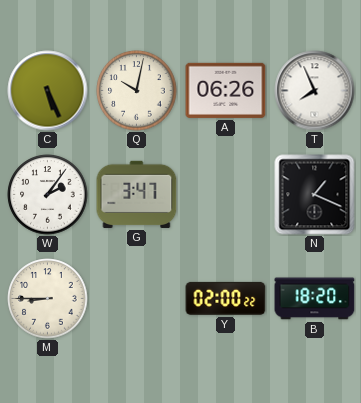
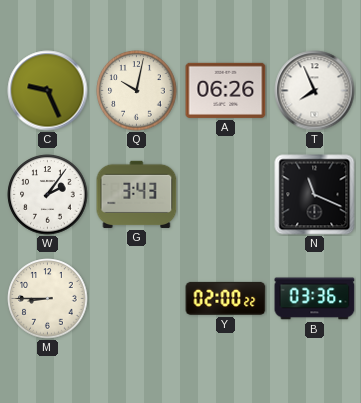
C: 5:26 -> 9:26
G: 3:47 -> 3:43
N: 1:19 -> 11:19
B: 18:20 -> 03:36
